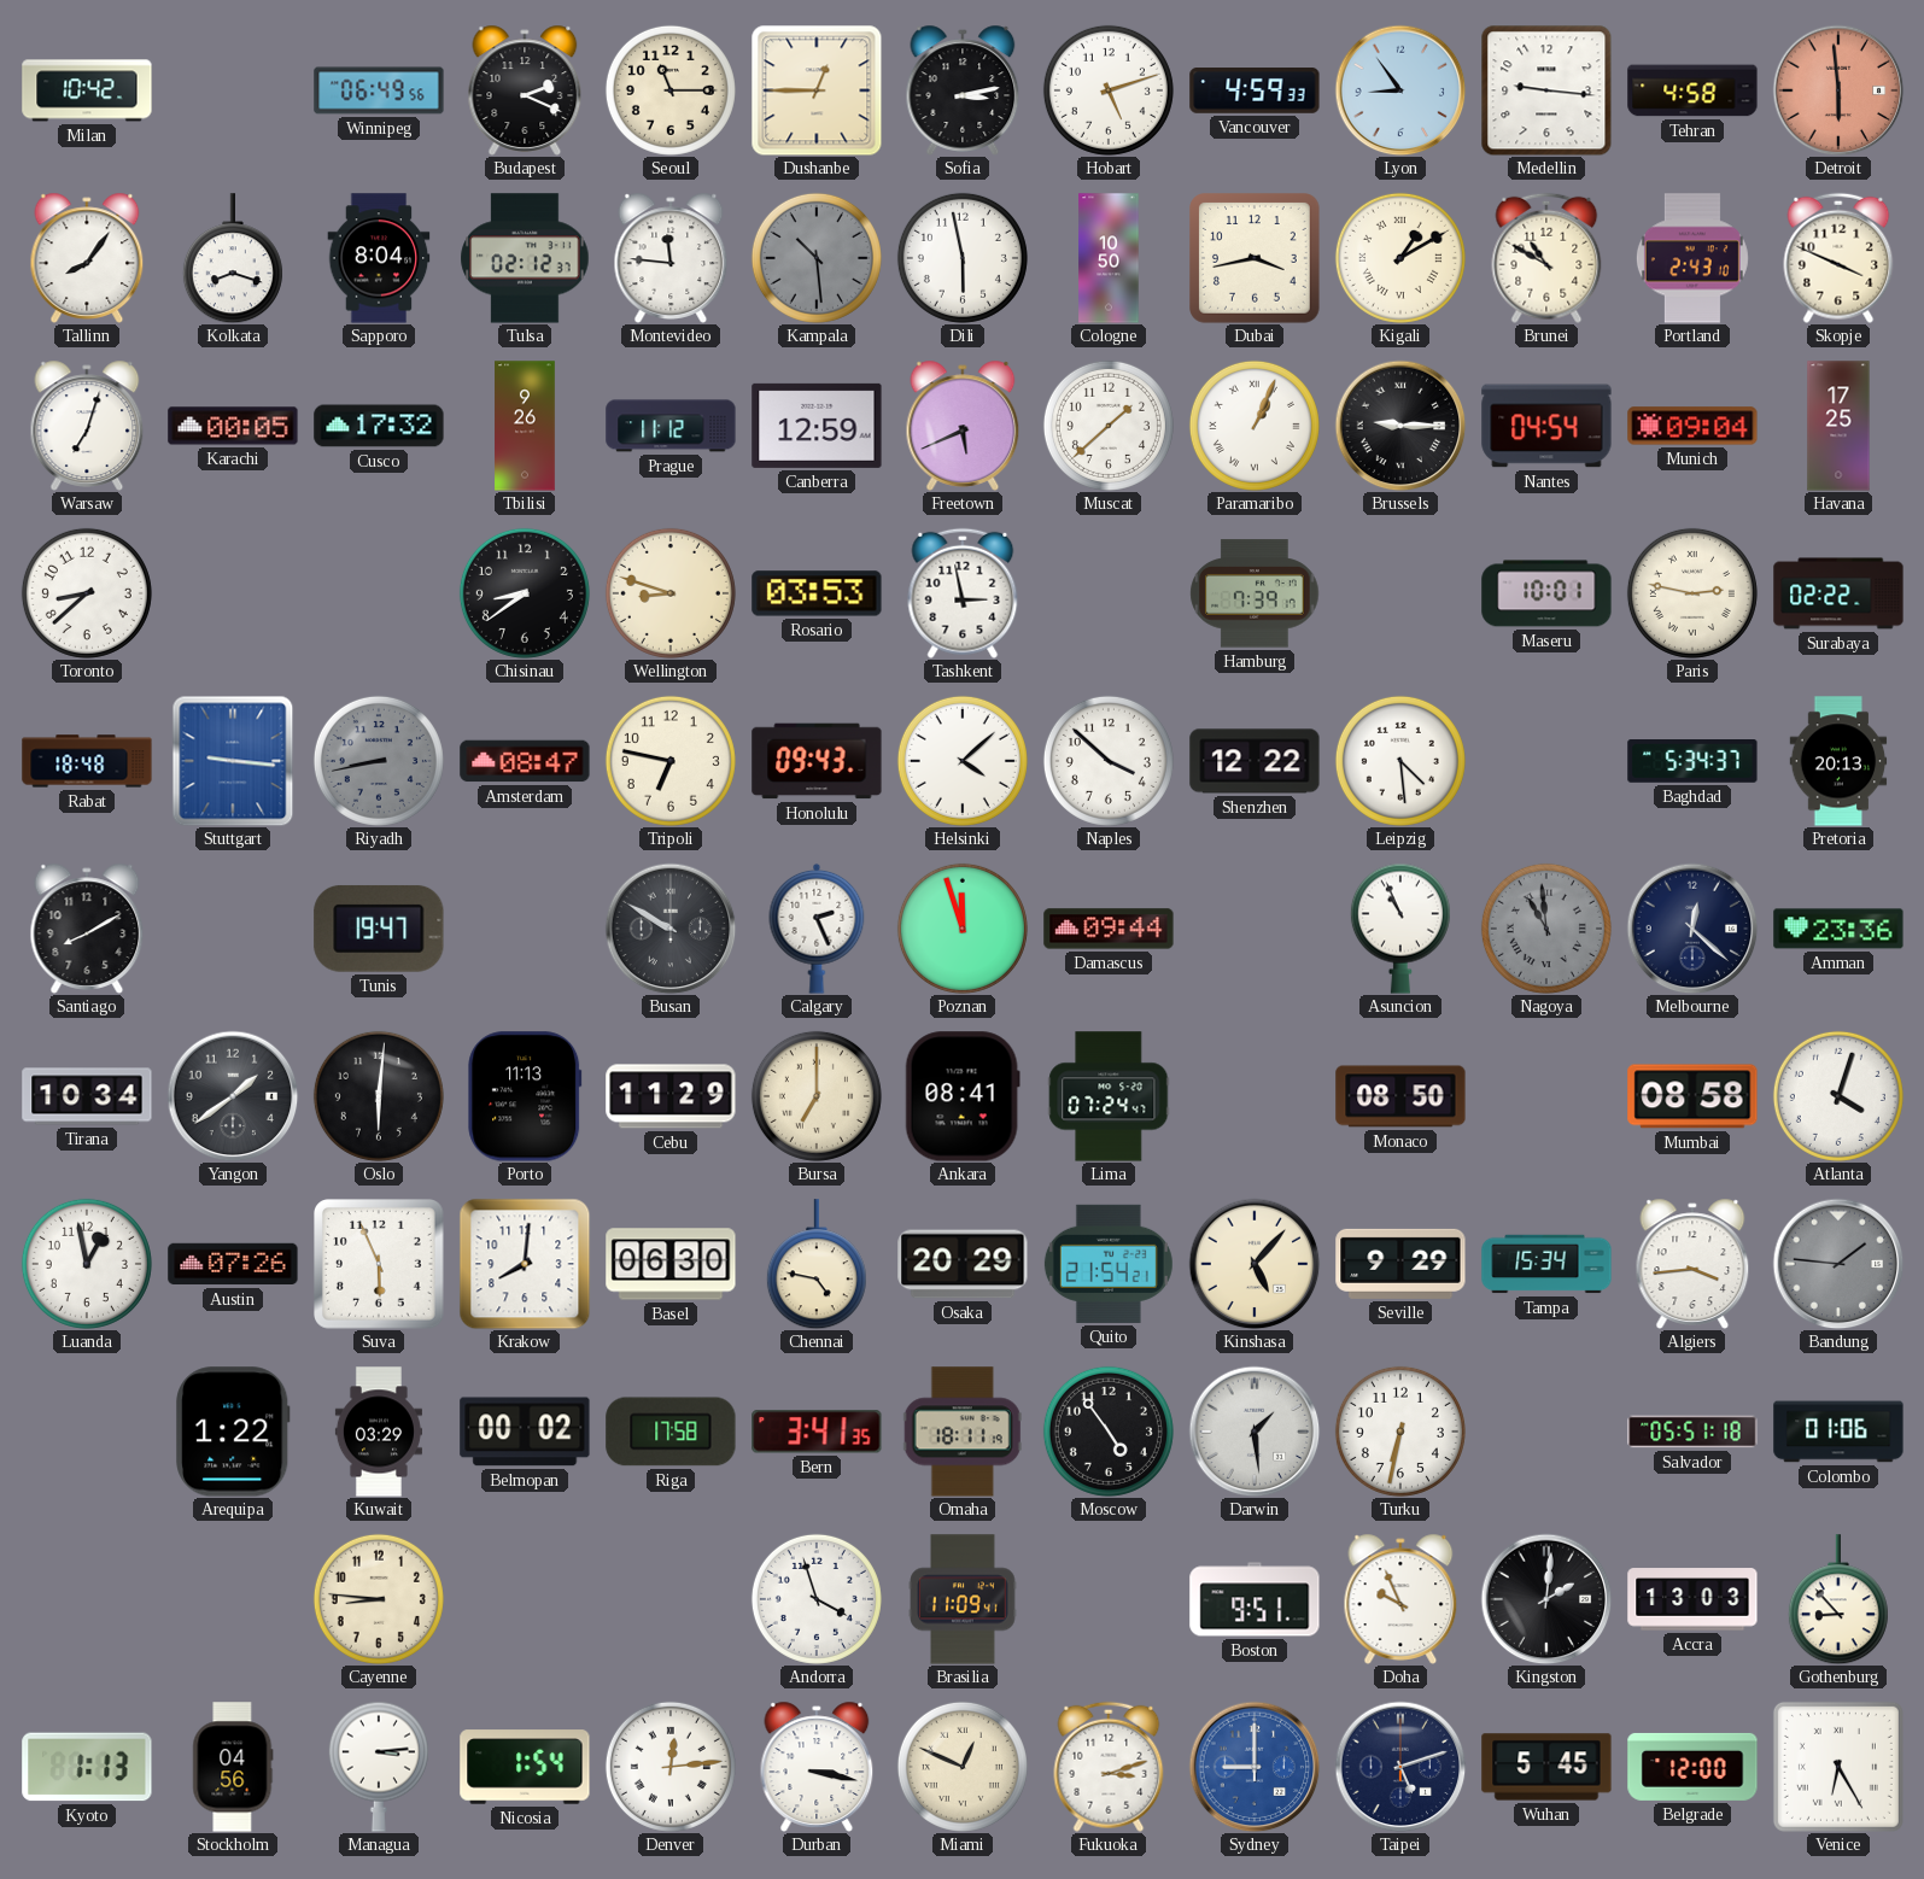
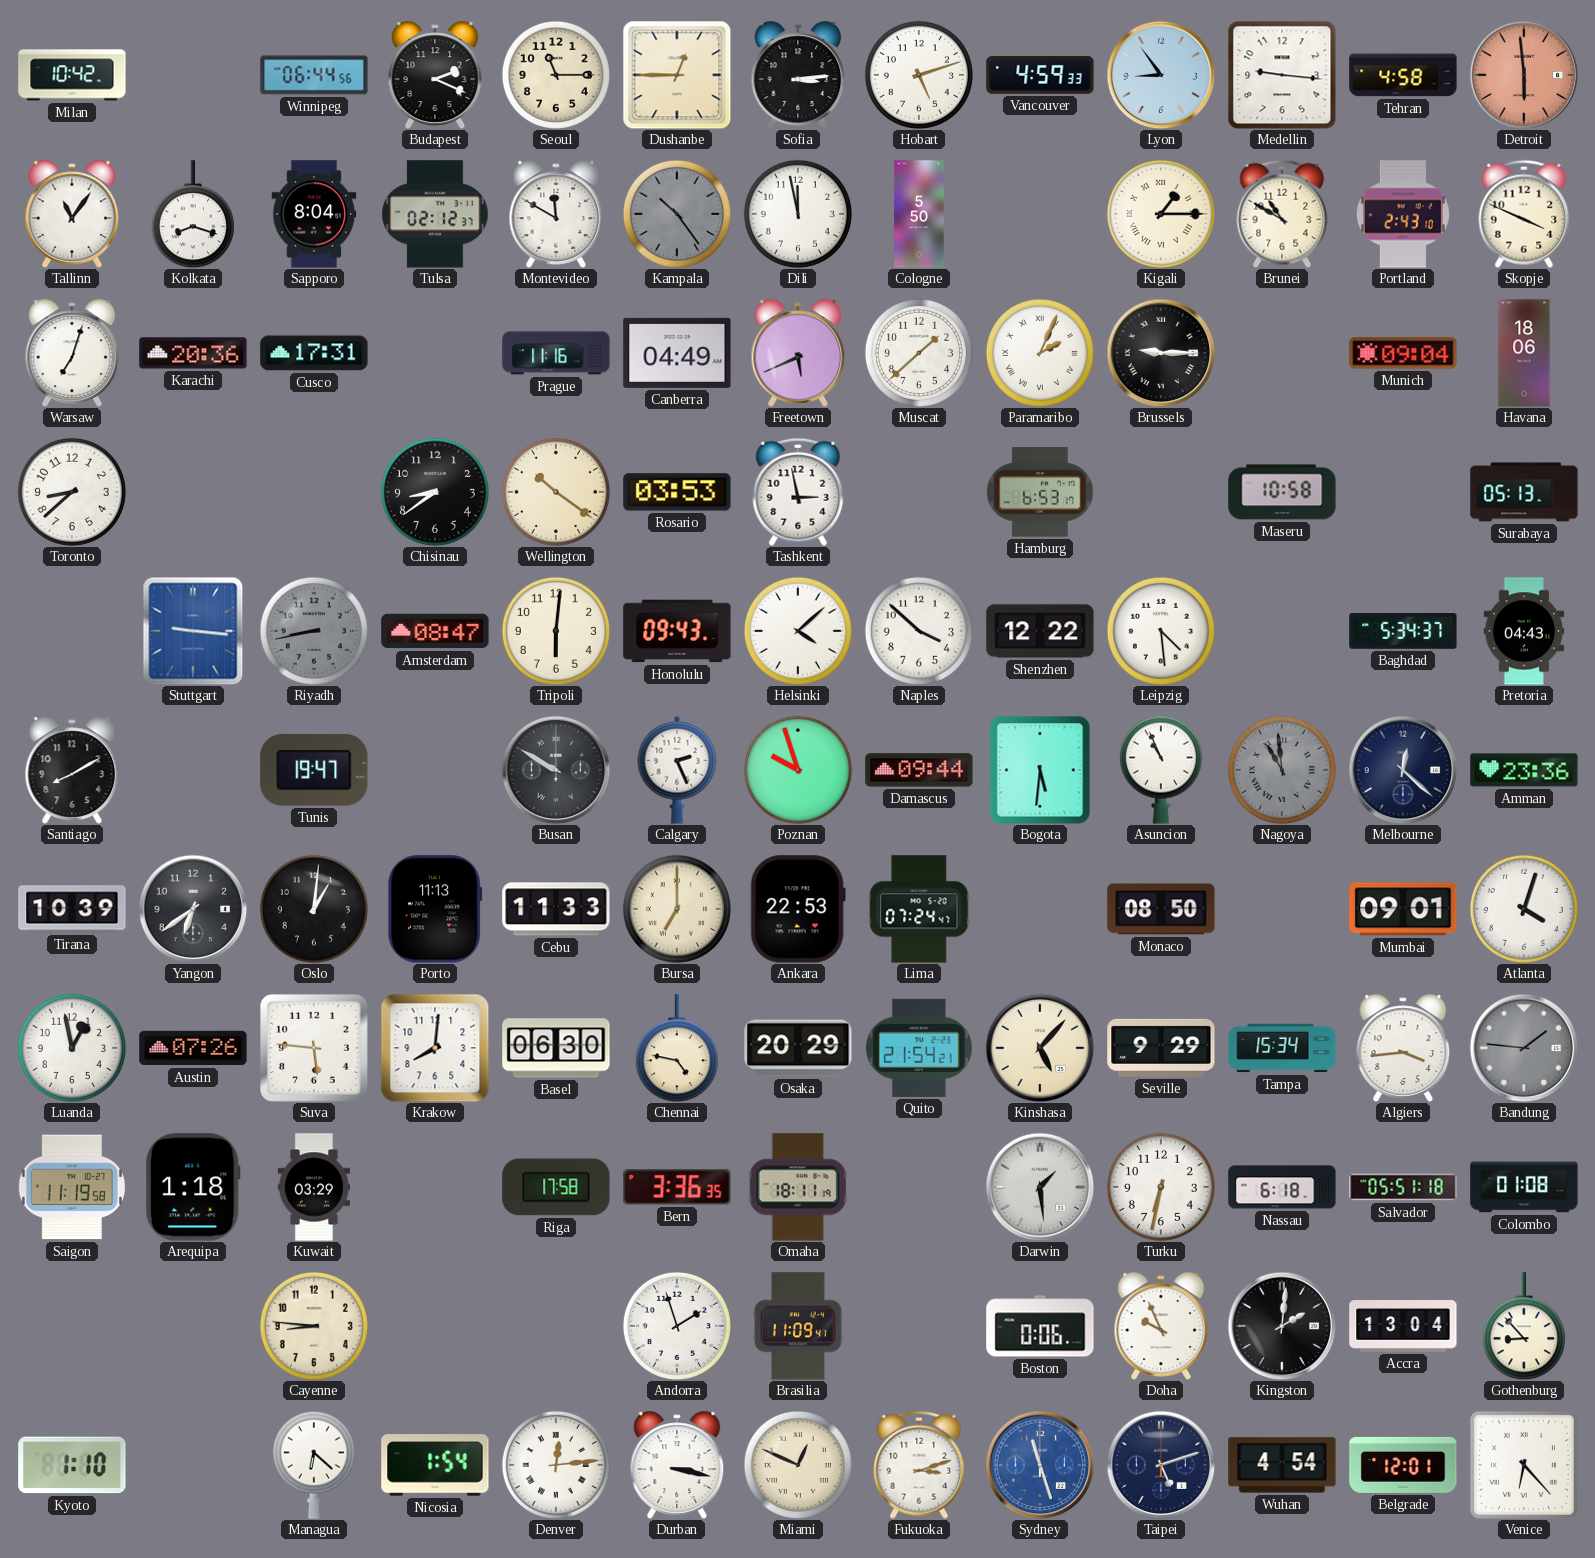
Winnipeg: 06:49 -> 06:44
Sofia: 3:13 -> 3:14
Tallinn: 8:06 -> 11:06
Montevideo: 11:46 -> 11:50
Kampala: 10:29 -> 10:24
Dili: 5:58 -> 11:58
Cologne: 10:50 -> 5:50
Dubai: 3:43 -> none
Kigali: 1:10 -> 1:15
Karachi: 00:05 -> 20:36
Cusco: 17:32 -> 17:31
Tbilisi: 9:26 -> none
Prague: 11:12 -> 11:16
Canberra: 12:59 -> 04:49
Paramaribo: 1:04 -> 2:04
Nantes: 04:54 -> none
Havana: 17:25 -> 18:06
Wellington: 8:48 -> 10:21
Hamburg: 7:39 -> 6:53
Maseru: 10:01 -> 10:58
Paris: 2:47 -> none
Surabaya: 02:22 -> 05:13
Rabat: 18:48 -> none
Tripoli: 6:47 -> 6:01
Pretoria: 20:13 -> 04:43
Poznan: 11:57 -> 9:57
Bogota: none -> 5:31
Tirana: 10:34 -> 10:39
Yangon: 1:39 -> 6:39
Oslo: 6:01 -> 1:01
Cebu: 11:29 -> 11:33
Ankara: 08:41 -> 22:53
Mumbai: 08:58 -> 09:01
Suva: 5:56 -> 5:46
Saigon: none -> 11:19
Arequipa: 1:22 -> 1:18
Belmopan: 00:02 -> none
Bern: 3:41 -> 3:36
Moscow: 4:54 -> none
Nassau: none -> 6:18
Colombo: 01:06 -> 01:08
Andorra: 3:57 -> 1:57
Boston: 9:51 -> 0:06
Accra: 13:03 -> 13:04
Kyoto: 1:13 -> 1:10
Stockholm: 04:56 -> none
Managua: 3:14 -> 6:22
Sydney: 9:00 -> 11:27
Wuhan: 5:45 -> 4:54
Belgrade: 12:00 -> 12:01
Venice: 6:25 -> 6:23
